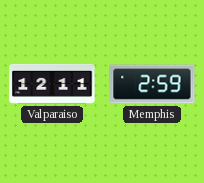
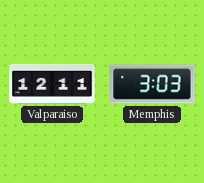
Memphis: 2:59 -> 3:03
